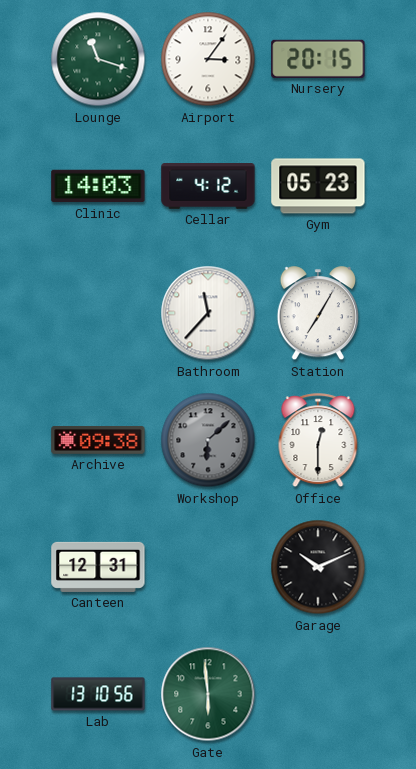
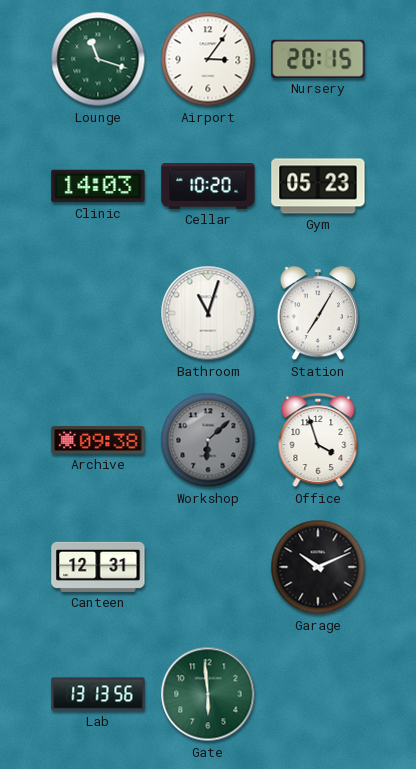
Cellar: 4:12 -> 10:20
Bathroom: 11:37 -> 11:03
Office: 12:30 -> 3:57
Lab: 13:10 -> 13:13
